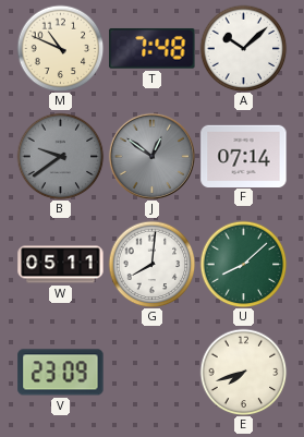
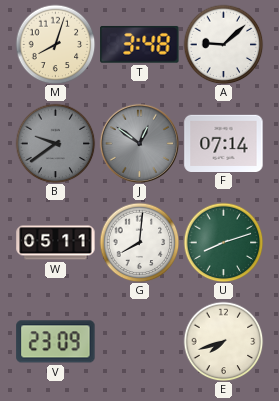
M: 10:49 -> 8:03
T: 7:48 -> 3:48
A: 10:08 -> 9:08
U: 8:08 -> 8:12
